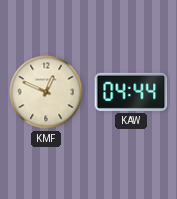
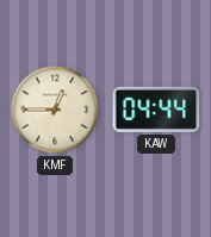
KMF: 12:49 -> 12:45
